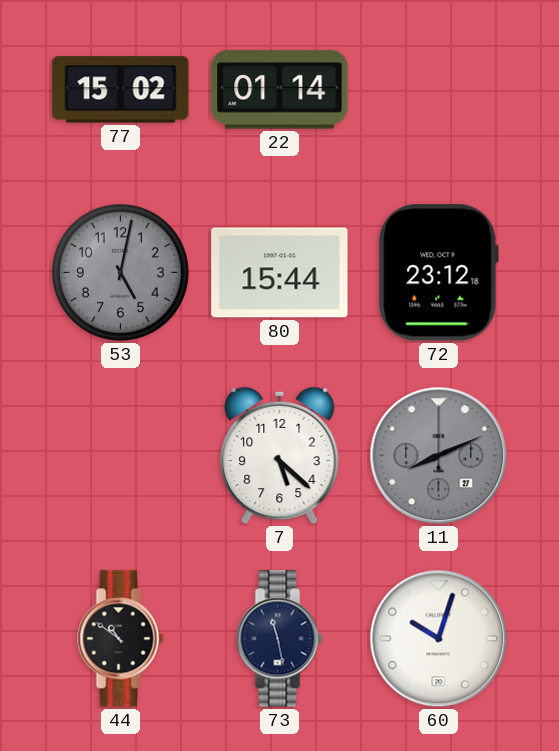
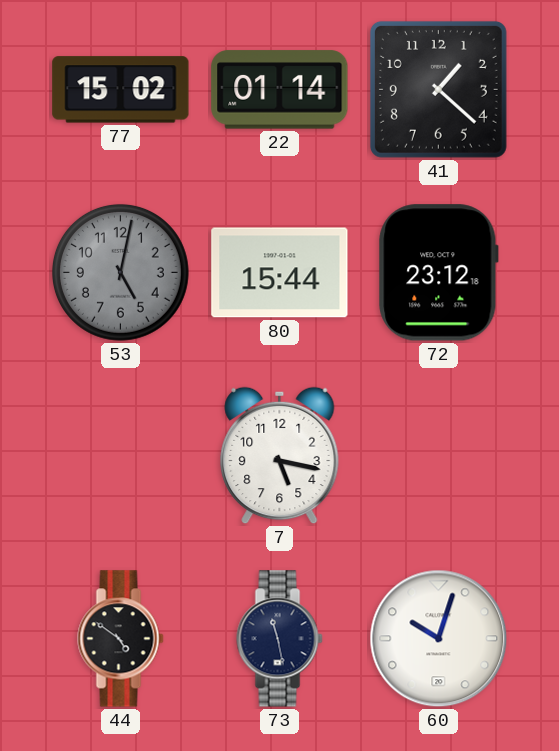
41: none -> 1:22
7: 5:22 -> 5:17
11: 8:11 -> none
44: 10:51 -> 4:51
